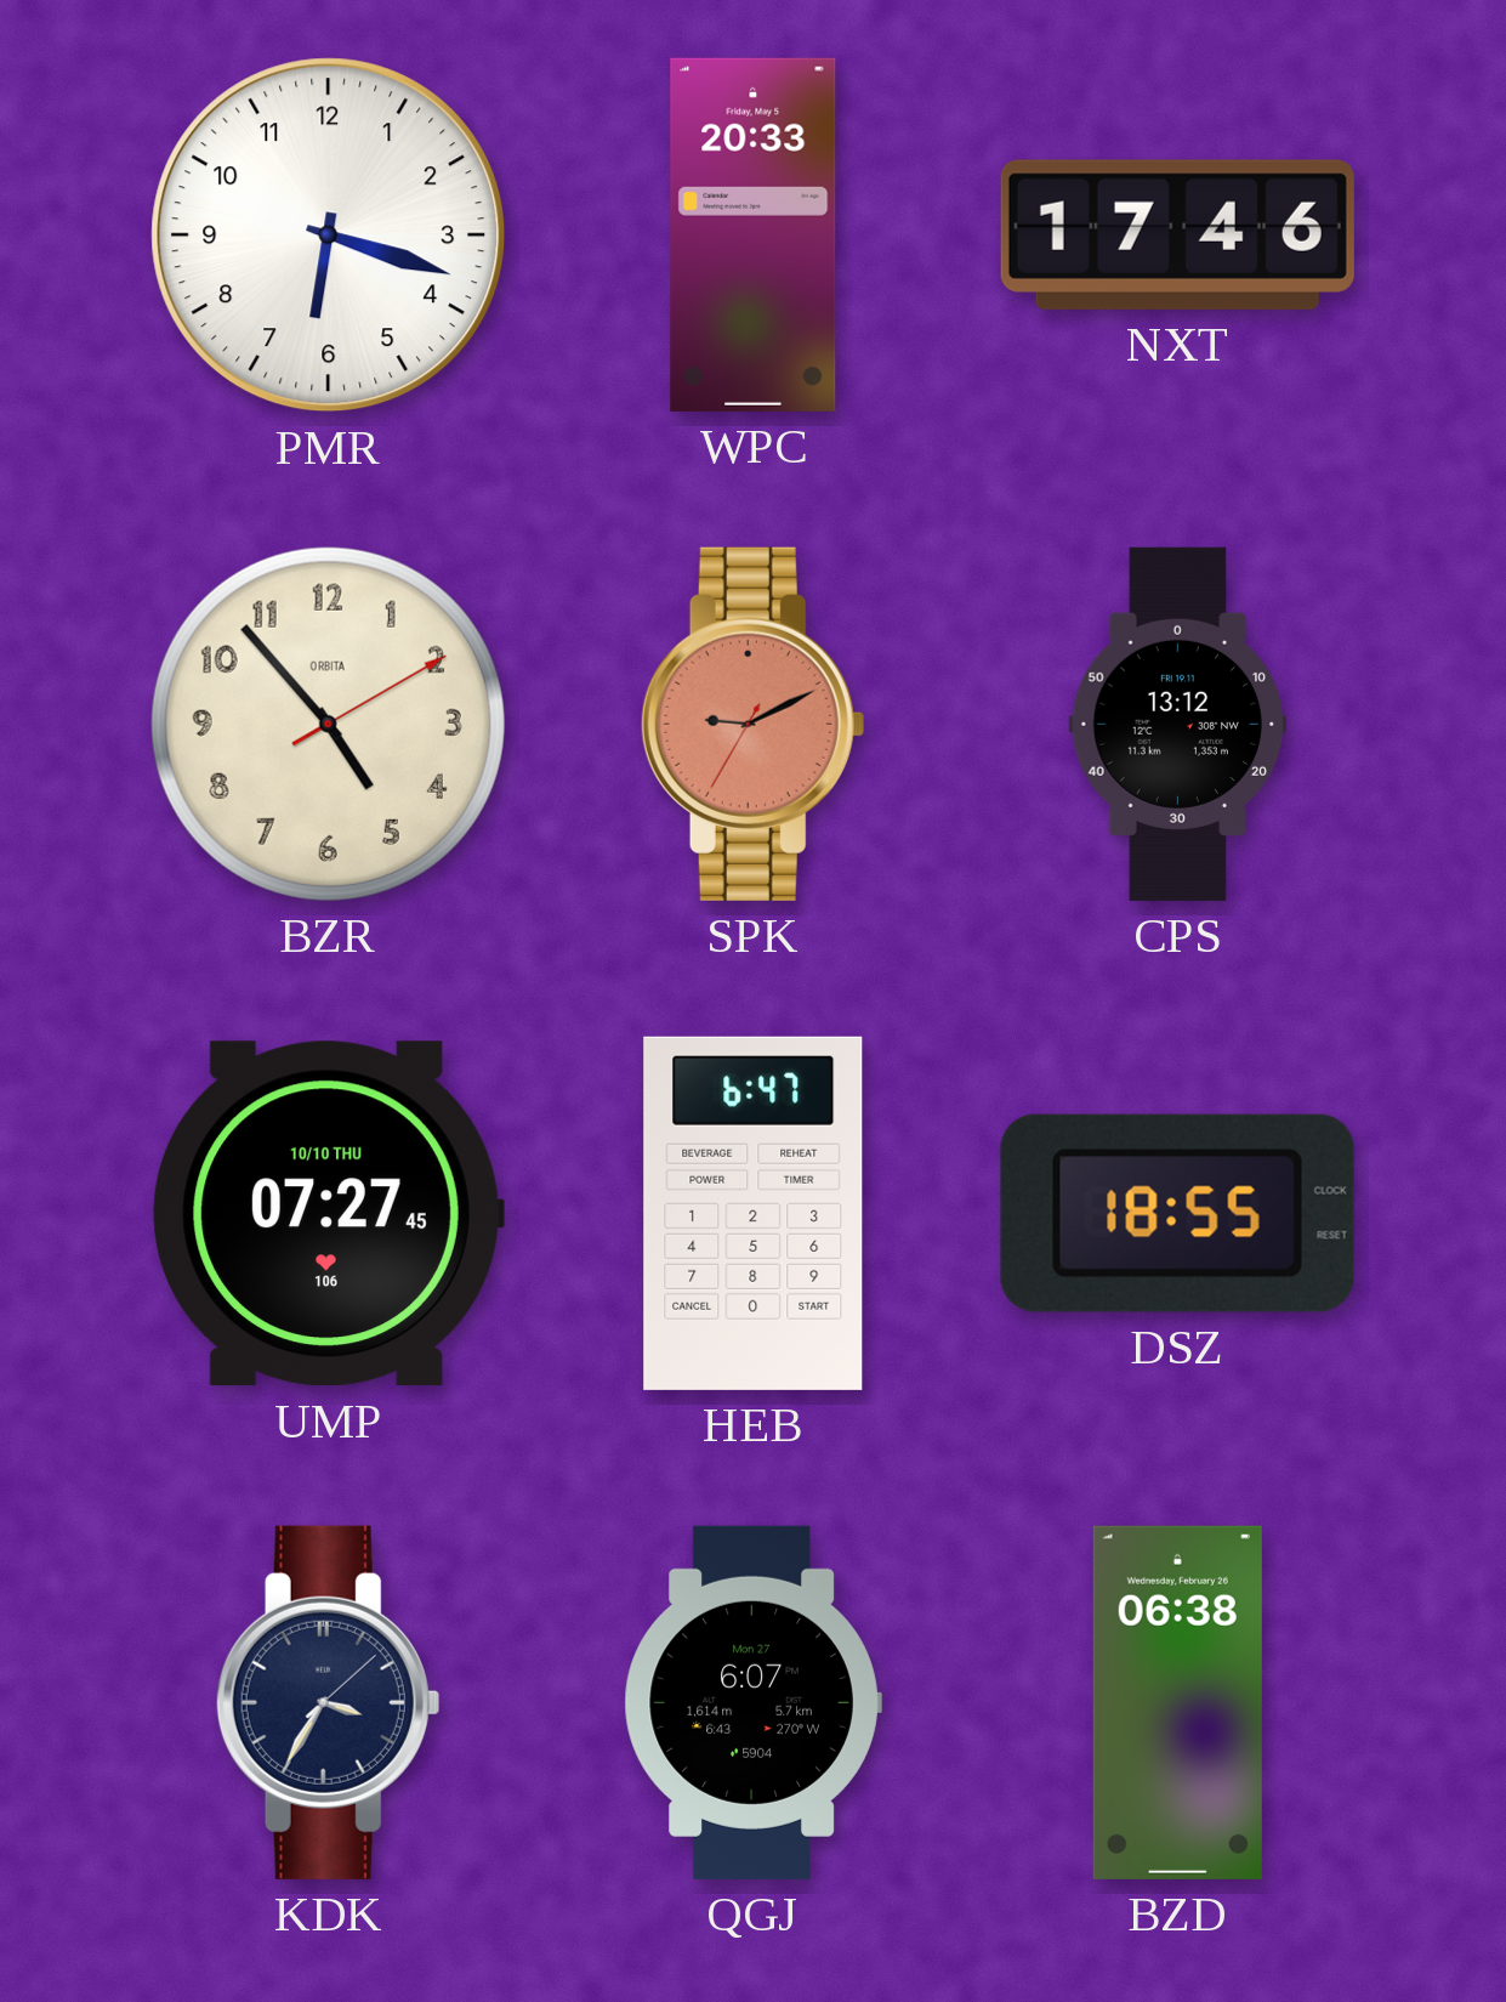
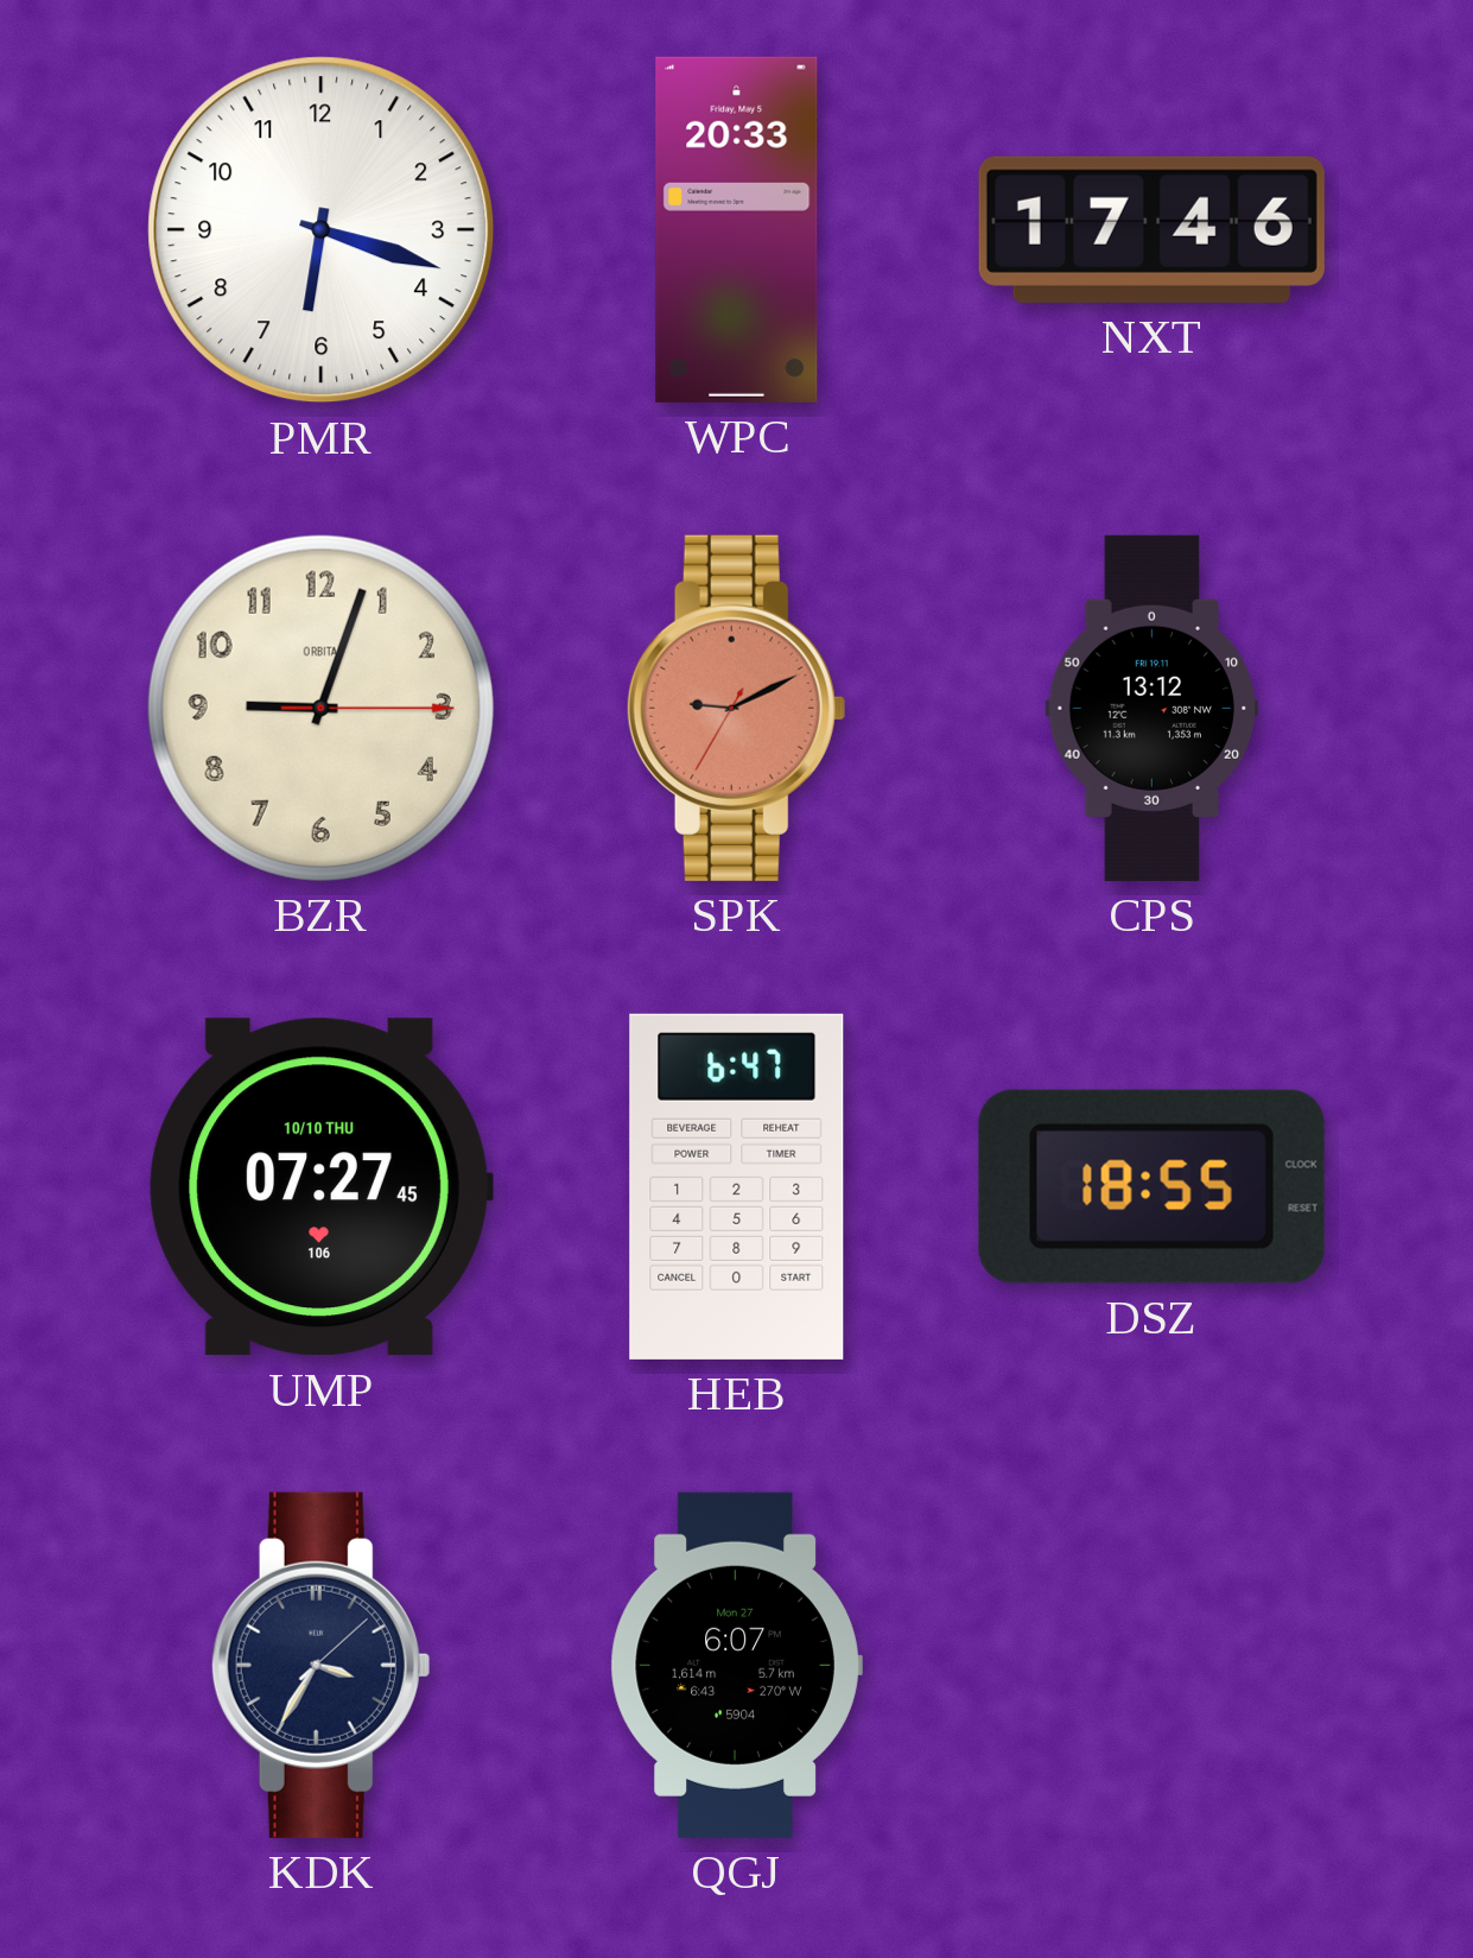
BZR: 4:53 -> 9:03
BZD: 06:38 -> none
